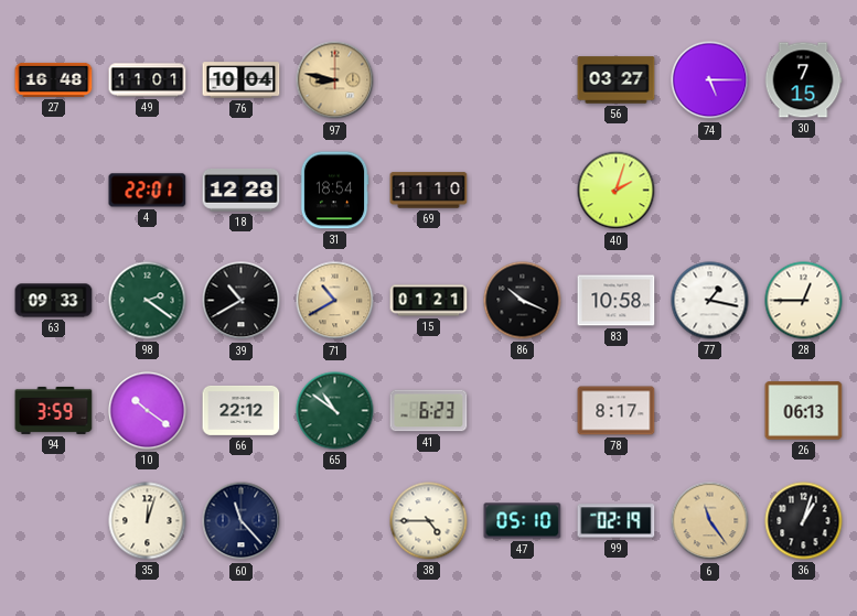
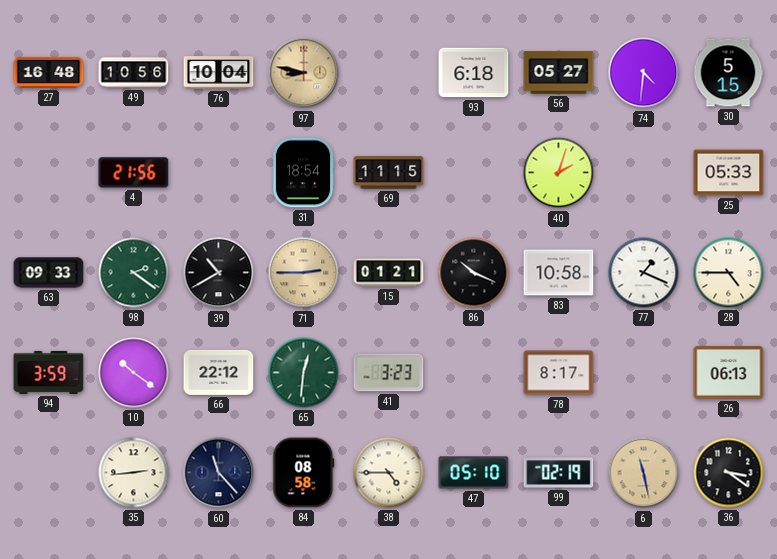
49: 11:01 -> 10:56
93: none -> 6:18
56: 03:27 -> 05:27
74: 5:15 -> 4:31
30: 7:15 -> 5:15
4: 22:01 -> 21:56
18: 12:28 -> none
69: 11:10 -> 11:15
25: none -> 05:33
71: 10:40 -> 2:45
77: 1:17 -> 1:19
28: 12:45 -> 4:45
65: 10:51 -> 12:31
41: 6:23 -> 3:23
35: 12:03 -> 2:44
84: none -> 08:58
6: 11:24 -> 11:28
36: 1:03 -> 3:21
